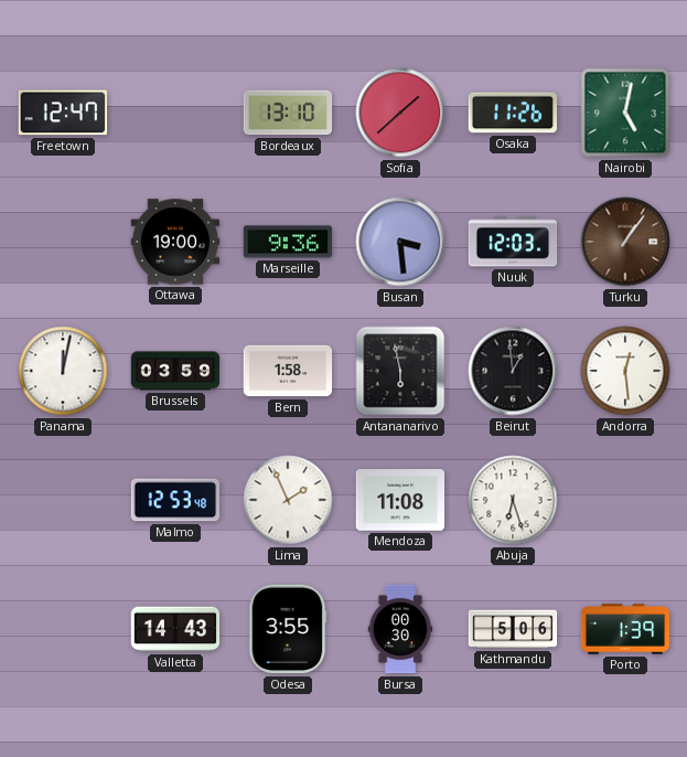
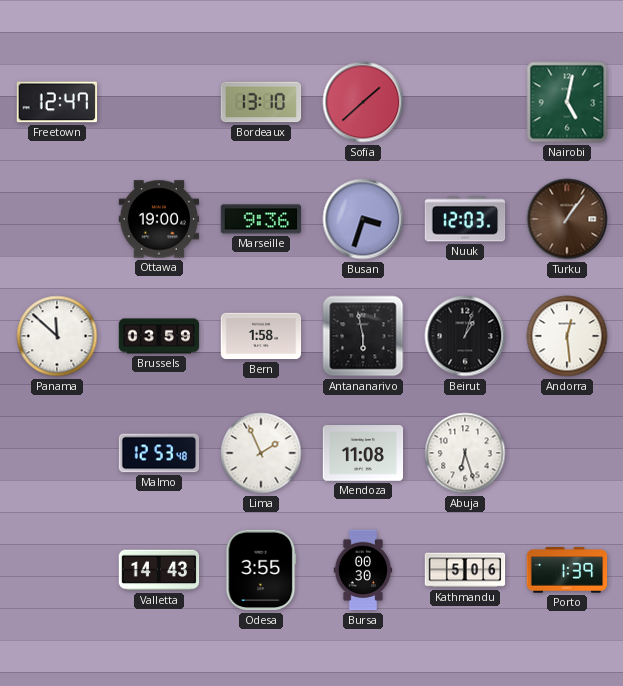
Osaka: 11:26 -> none
Busan: 3:29 -> 3:33
Panama: 12:02 -> 11:52
Beirut: 12:59 -> 1:03
